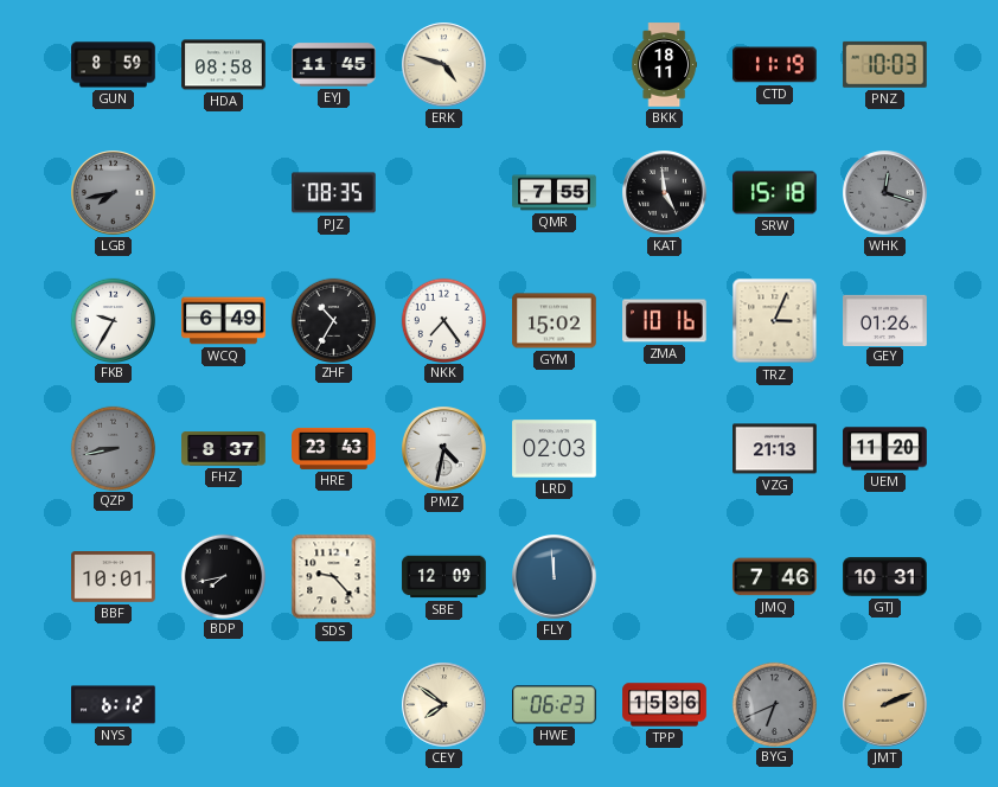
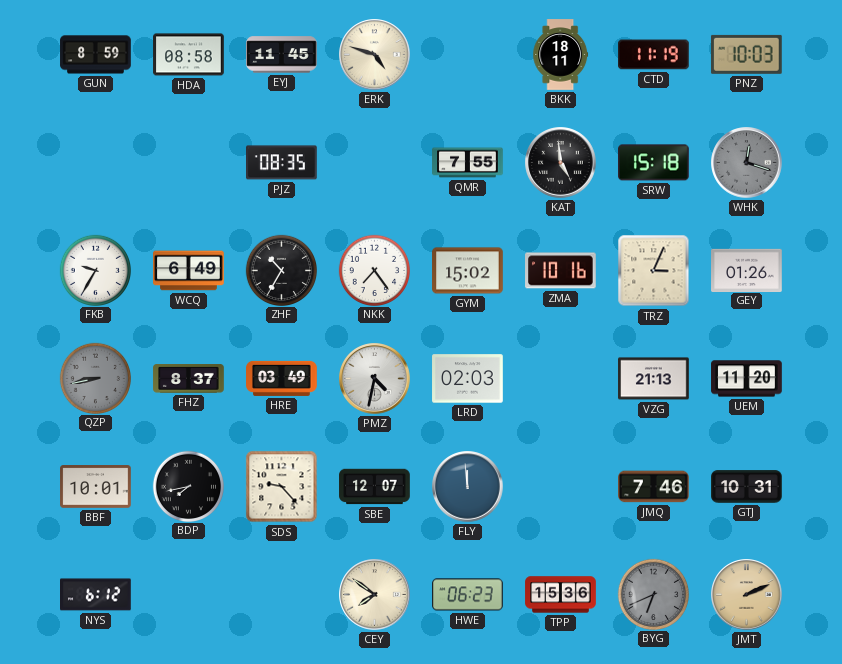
LGB: 7:43 -> none
HRE: 23:43 -> 03:49
SBE: 12:09 -> 12:07
